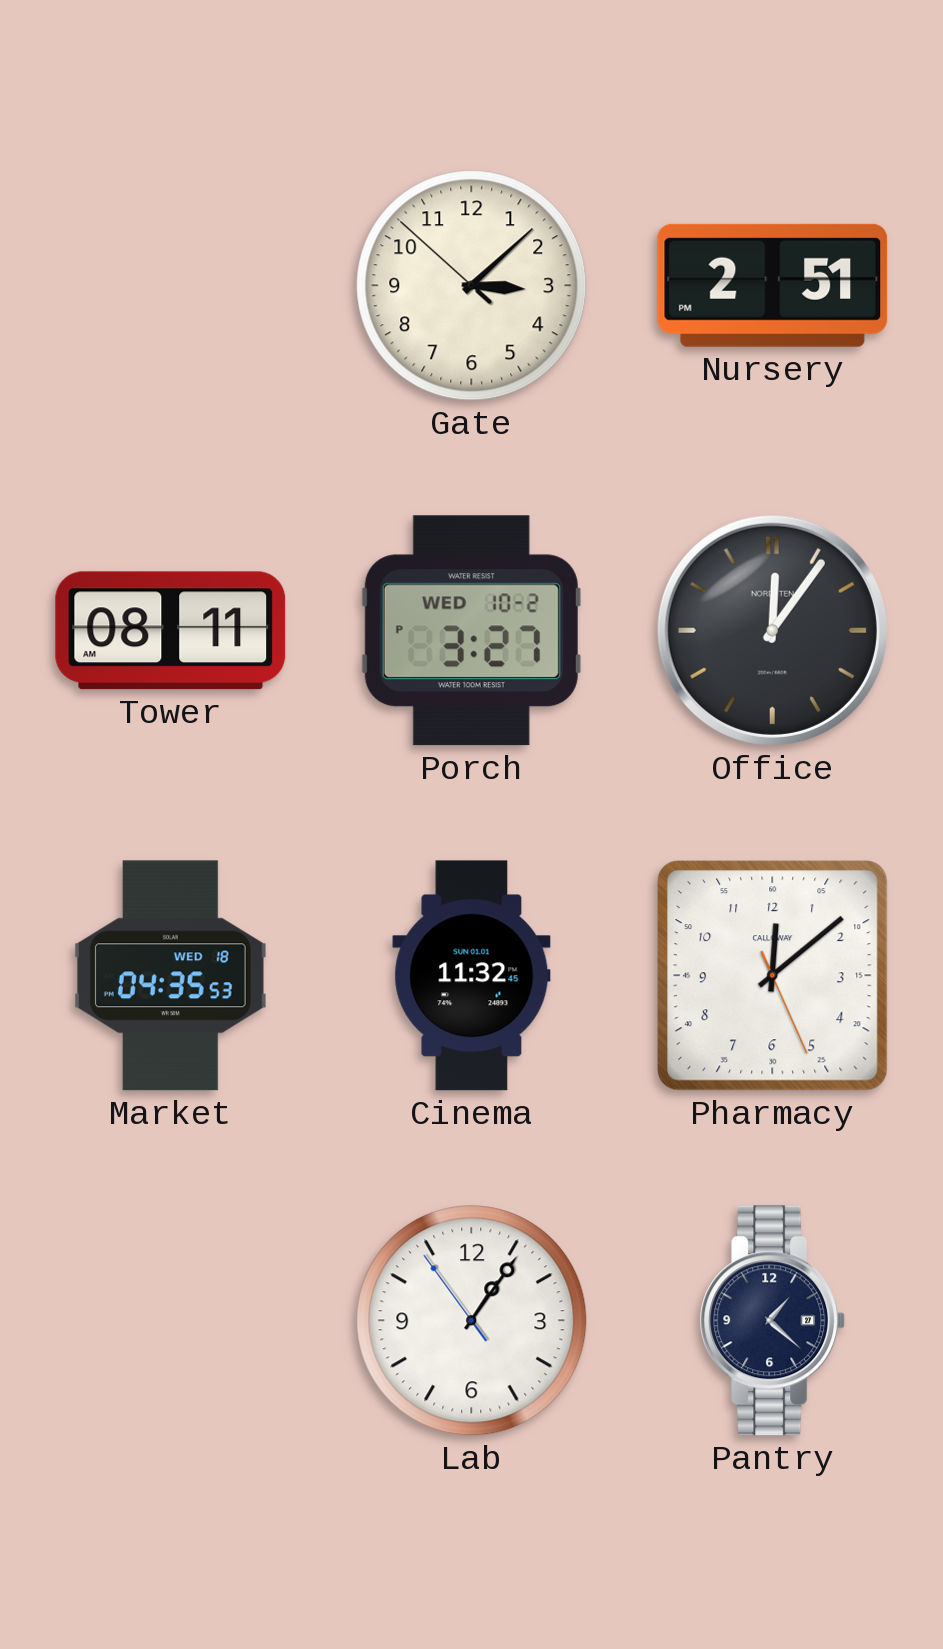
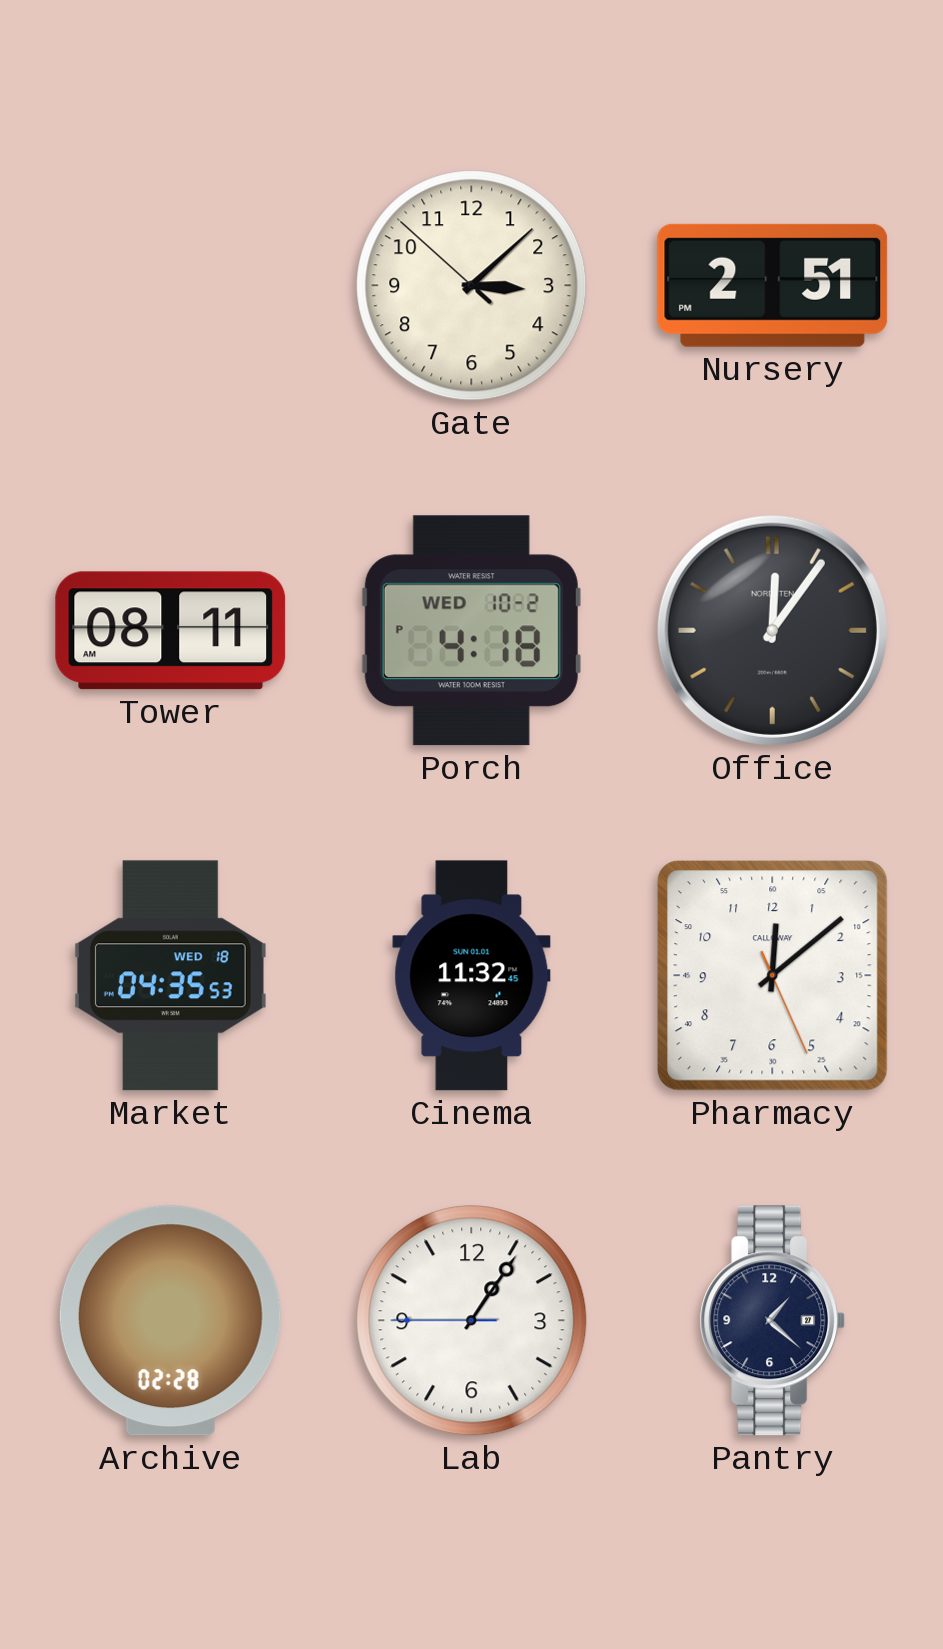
Porch: 3:27 -> 4:18
Archive: none -> 02:28
Lab: 1:05:54 -> 1:05:45
